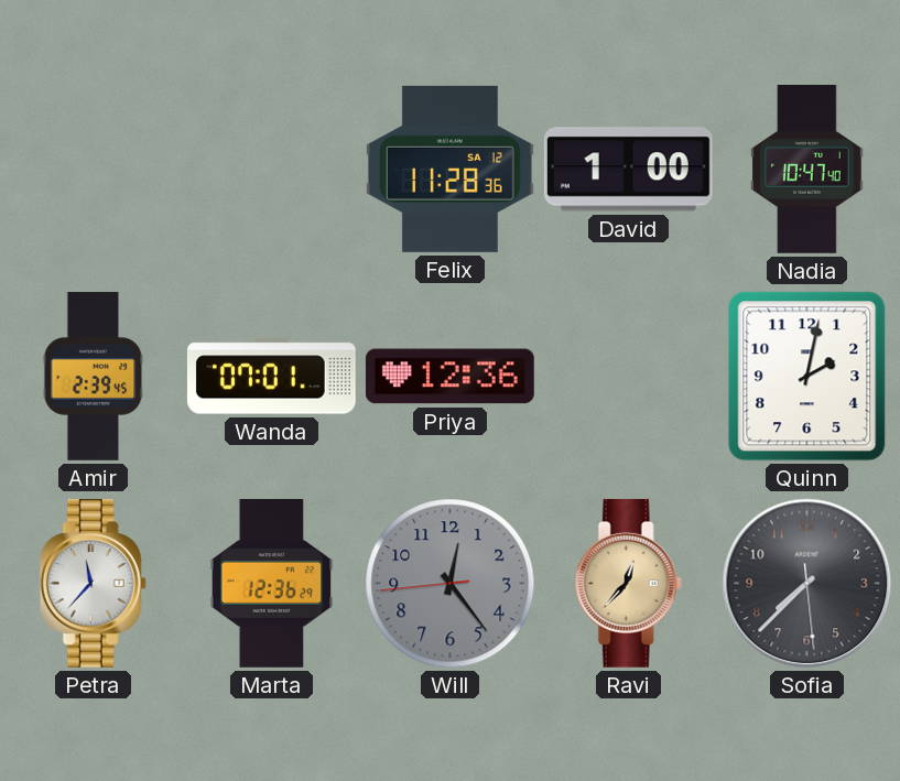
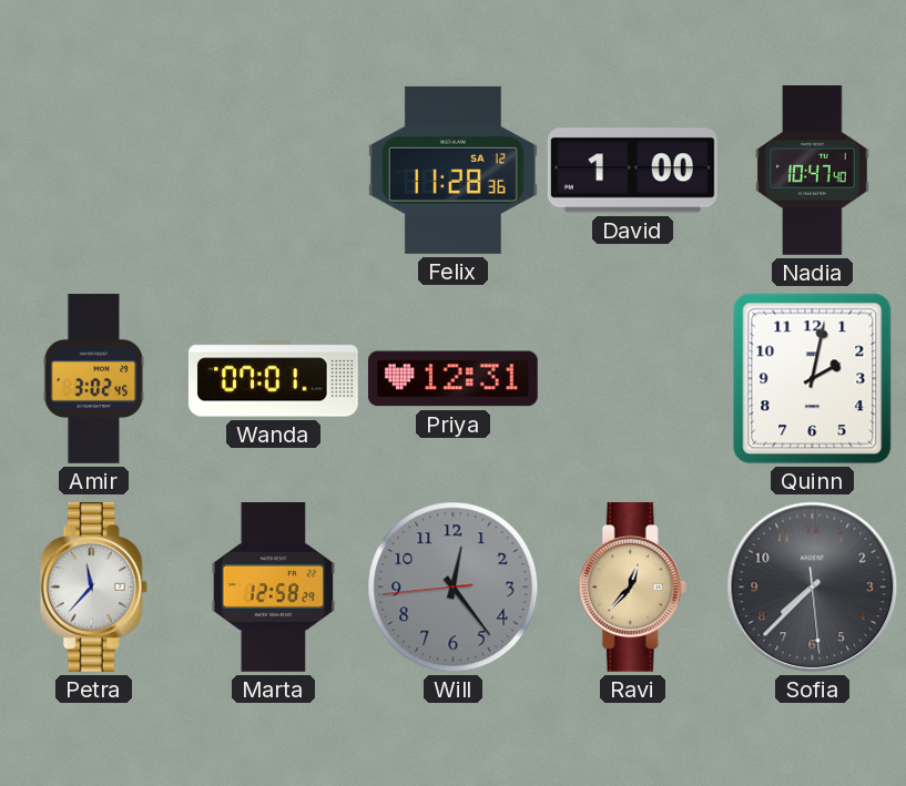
Amir: 2:39 -> 3:02
Priya: 12:36 -> 12:31
Marta: 12:36 -> 12:58
